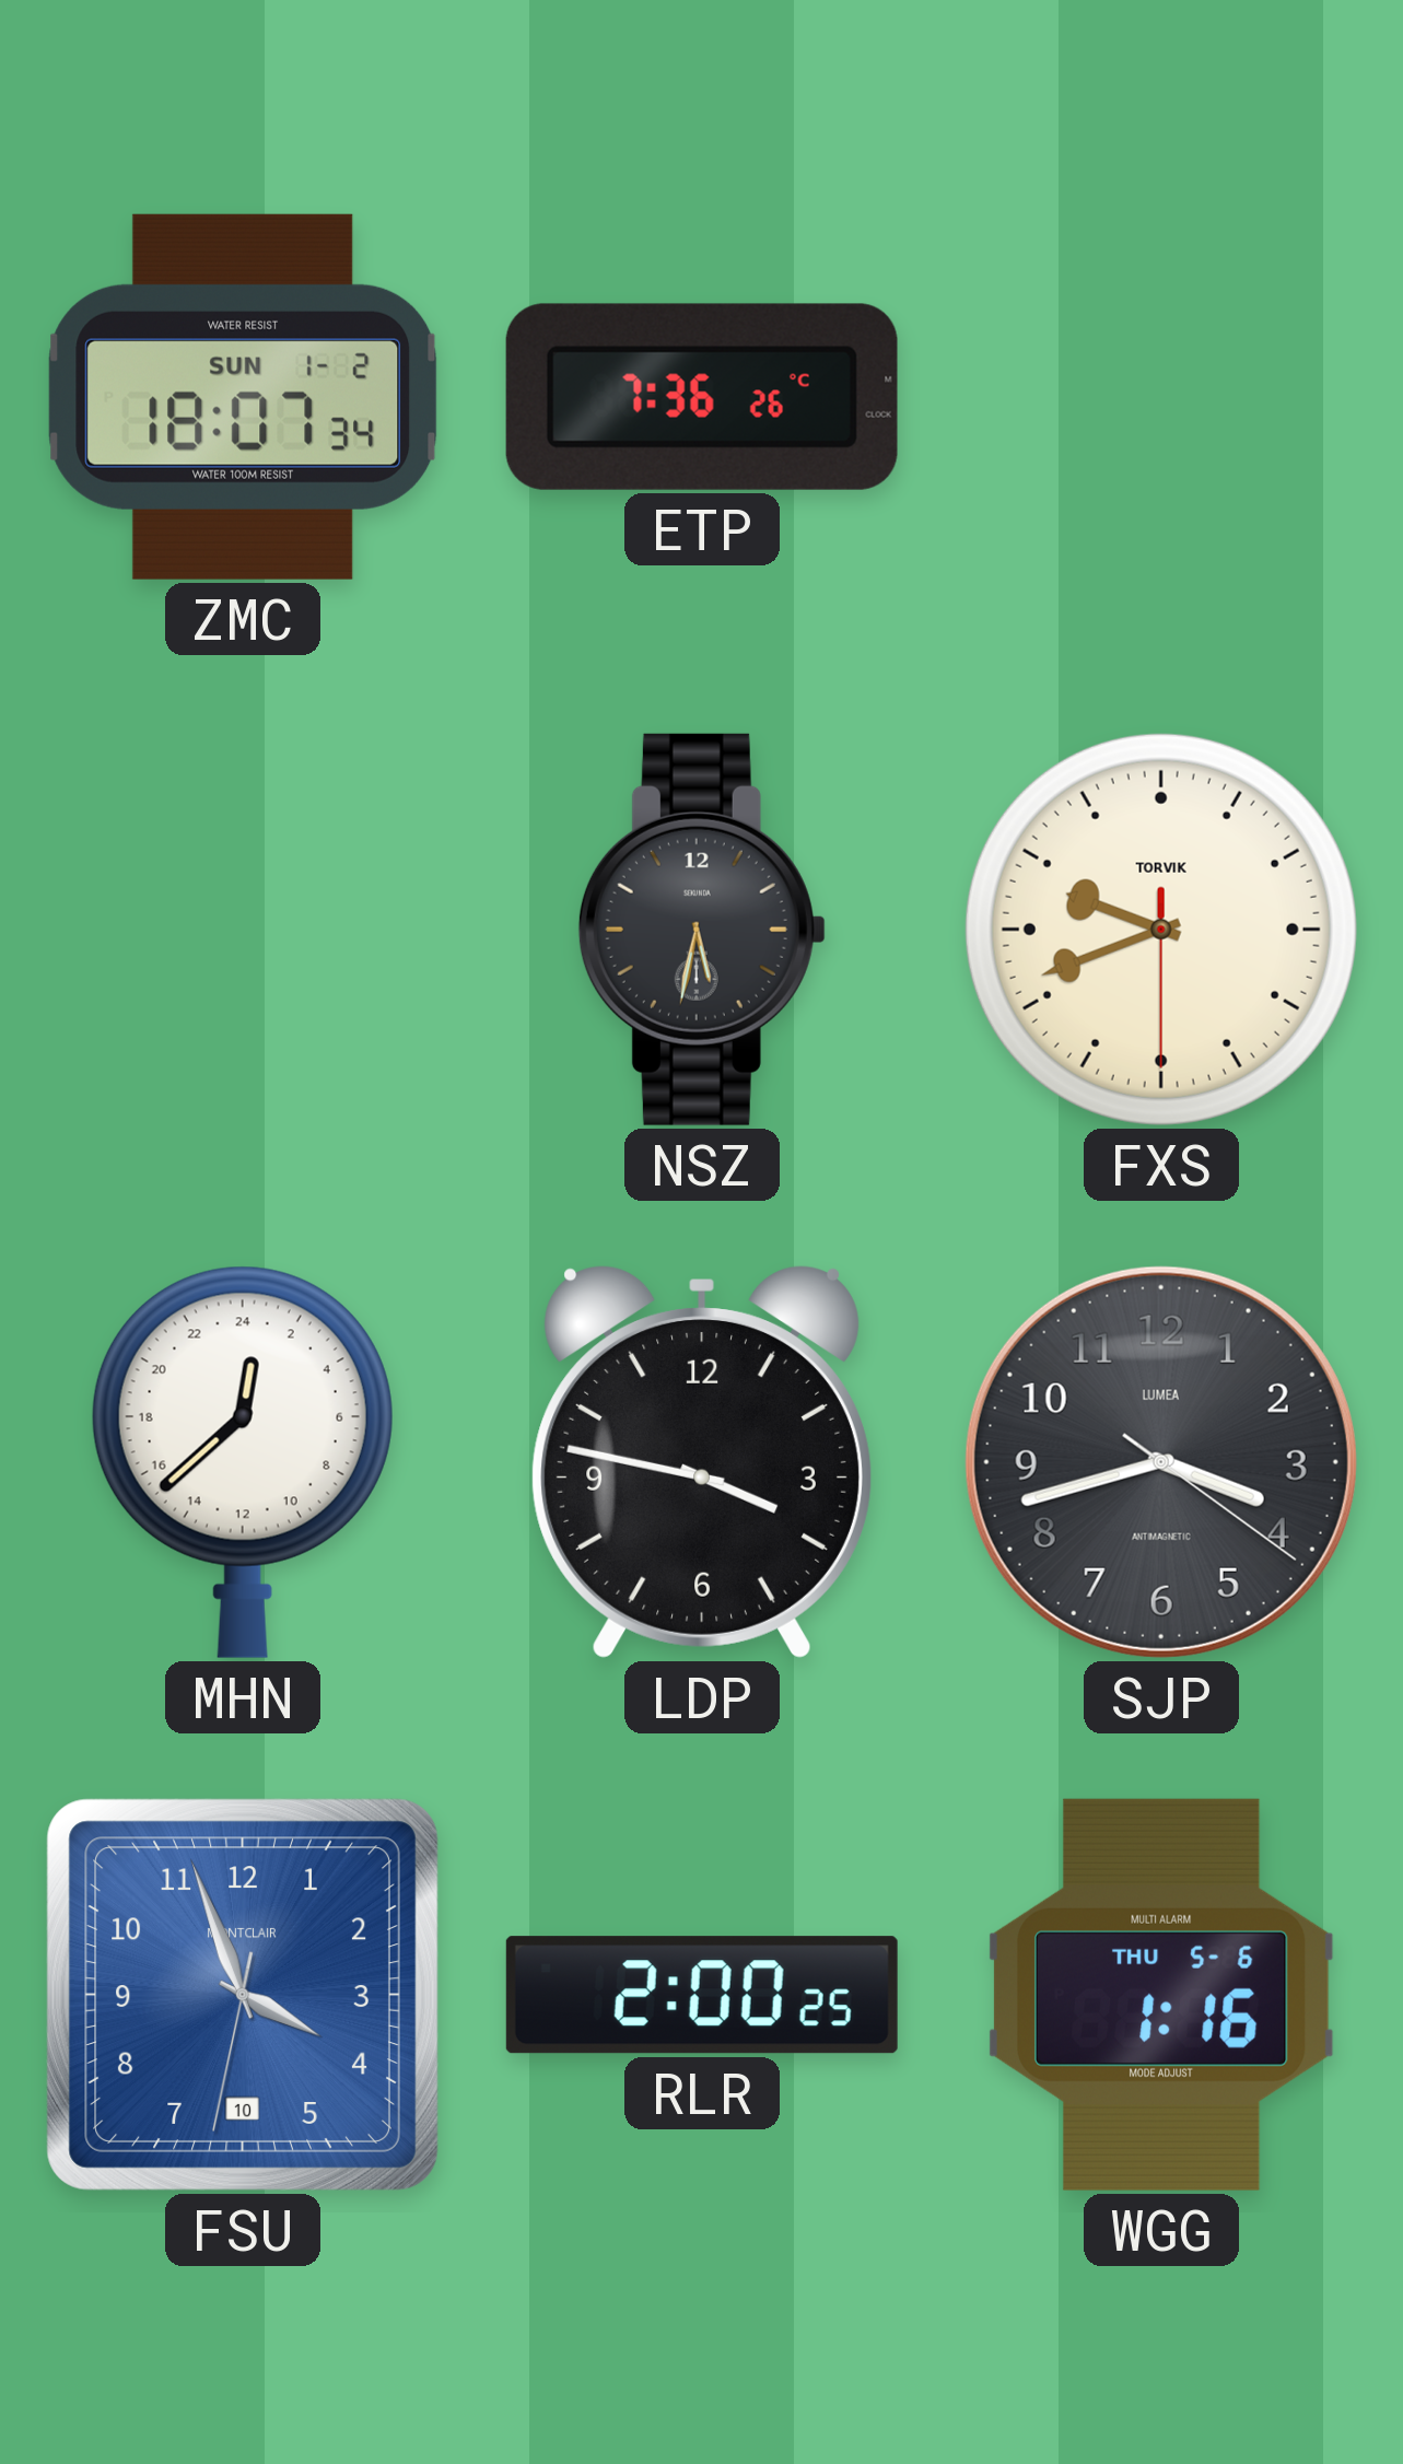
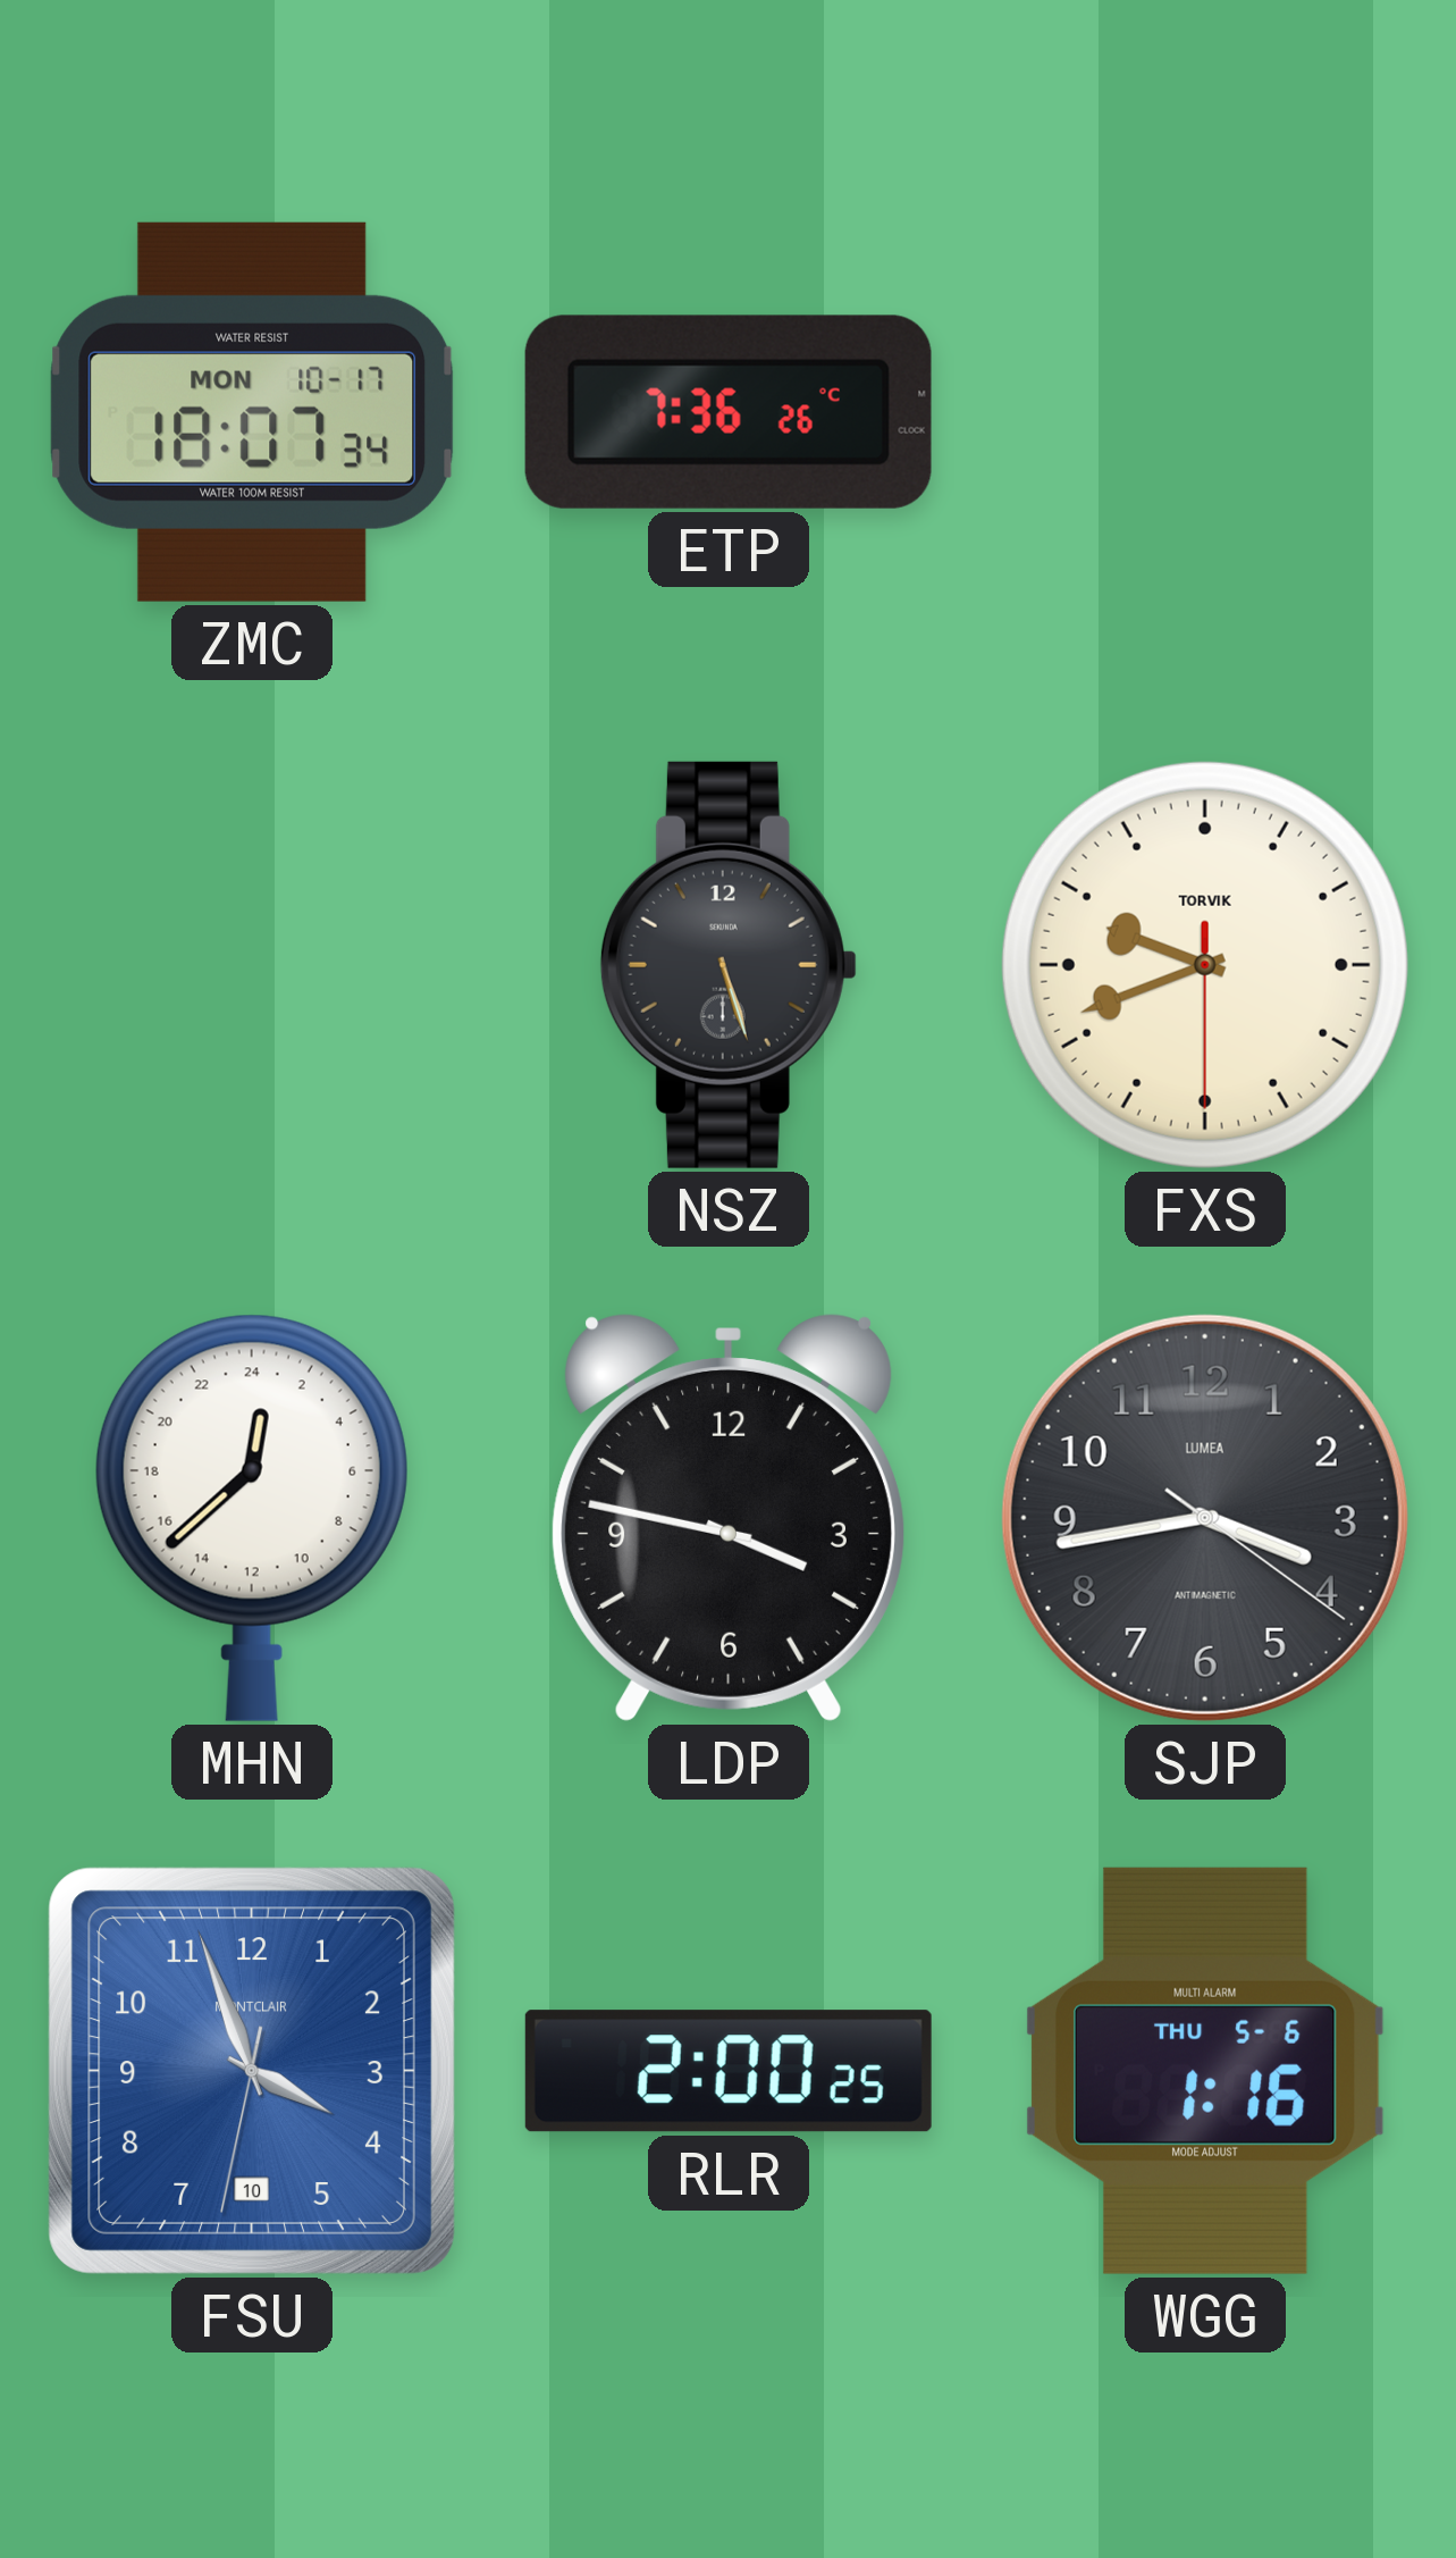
ZMC date: SUN 1-2 -> MON 10-17
NSZ: 5:32 -> 5:27
SJP: 3:42 -> 3:43
